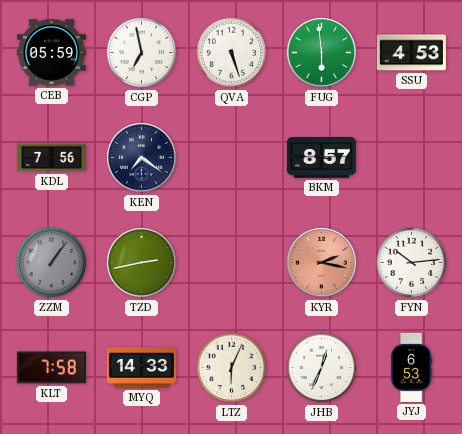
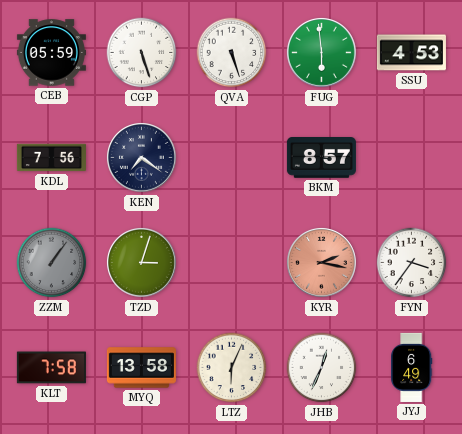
CGP: 6:58 -> 5:27
TZD: 2:43 -> 3:03
FYN: 10:14 -> 3:36
MYQ: 14:33 -> 13:58
JYJ: 6:53 -> 6:49
